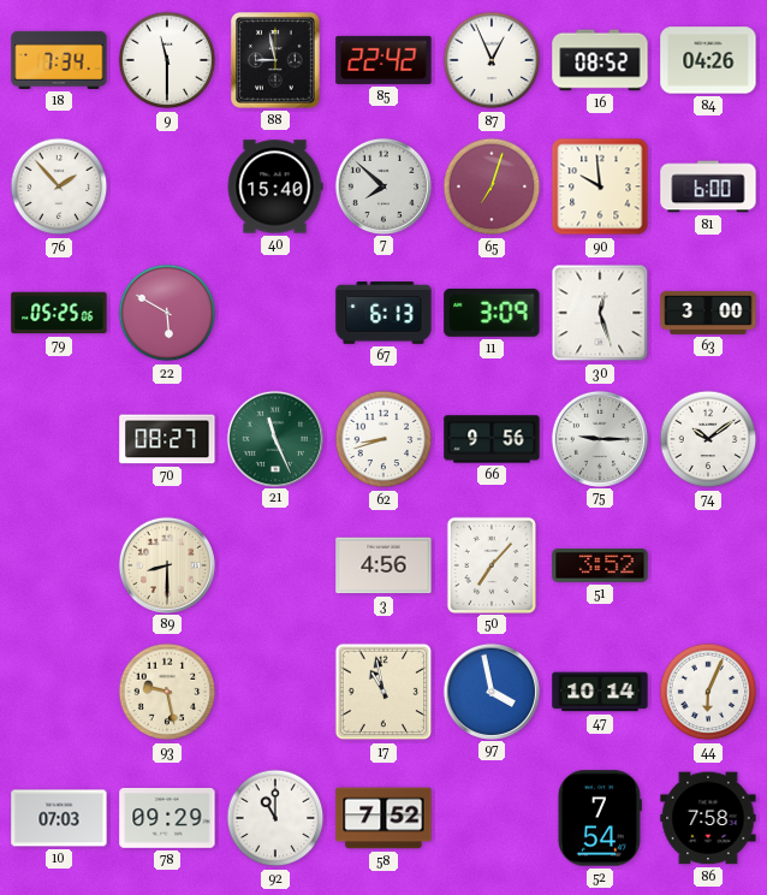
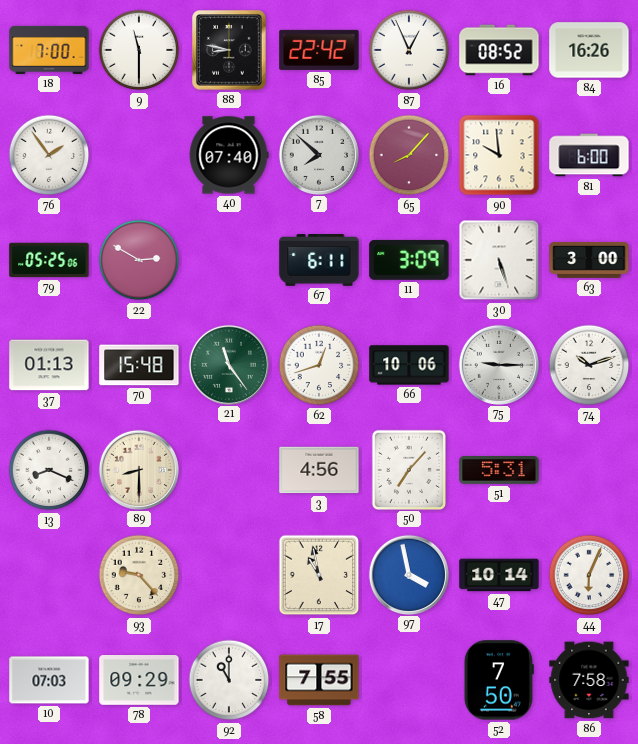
18: 7:34 -> 7:00
88: 8:58 -> 8:47
84: 04:26 -> 16:26
76: 1:53 -> 1:54
40: 15:40 -> 07:40
65: 7:03 -> 8:07
22: 5:50 -> 2:50
67: 6:13 -> 6:11
30: 12:27 -> 5:27
37: none -> 01:13
70: 08:27 -> 15:48
21: 11:26 -> 11:24
62: 8:42 -> 12:42
66: 9:56 -> 10:06
74: 10:09 -> 10:12
13: none -> 8:19
51: 3:52 -> 5:31
93: 9:28 -> 9:23
58: 7:52 -> 7:55
52: 7:54 -> 7:50
